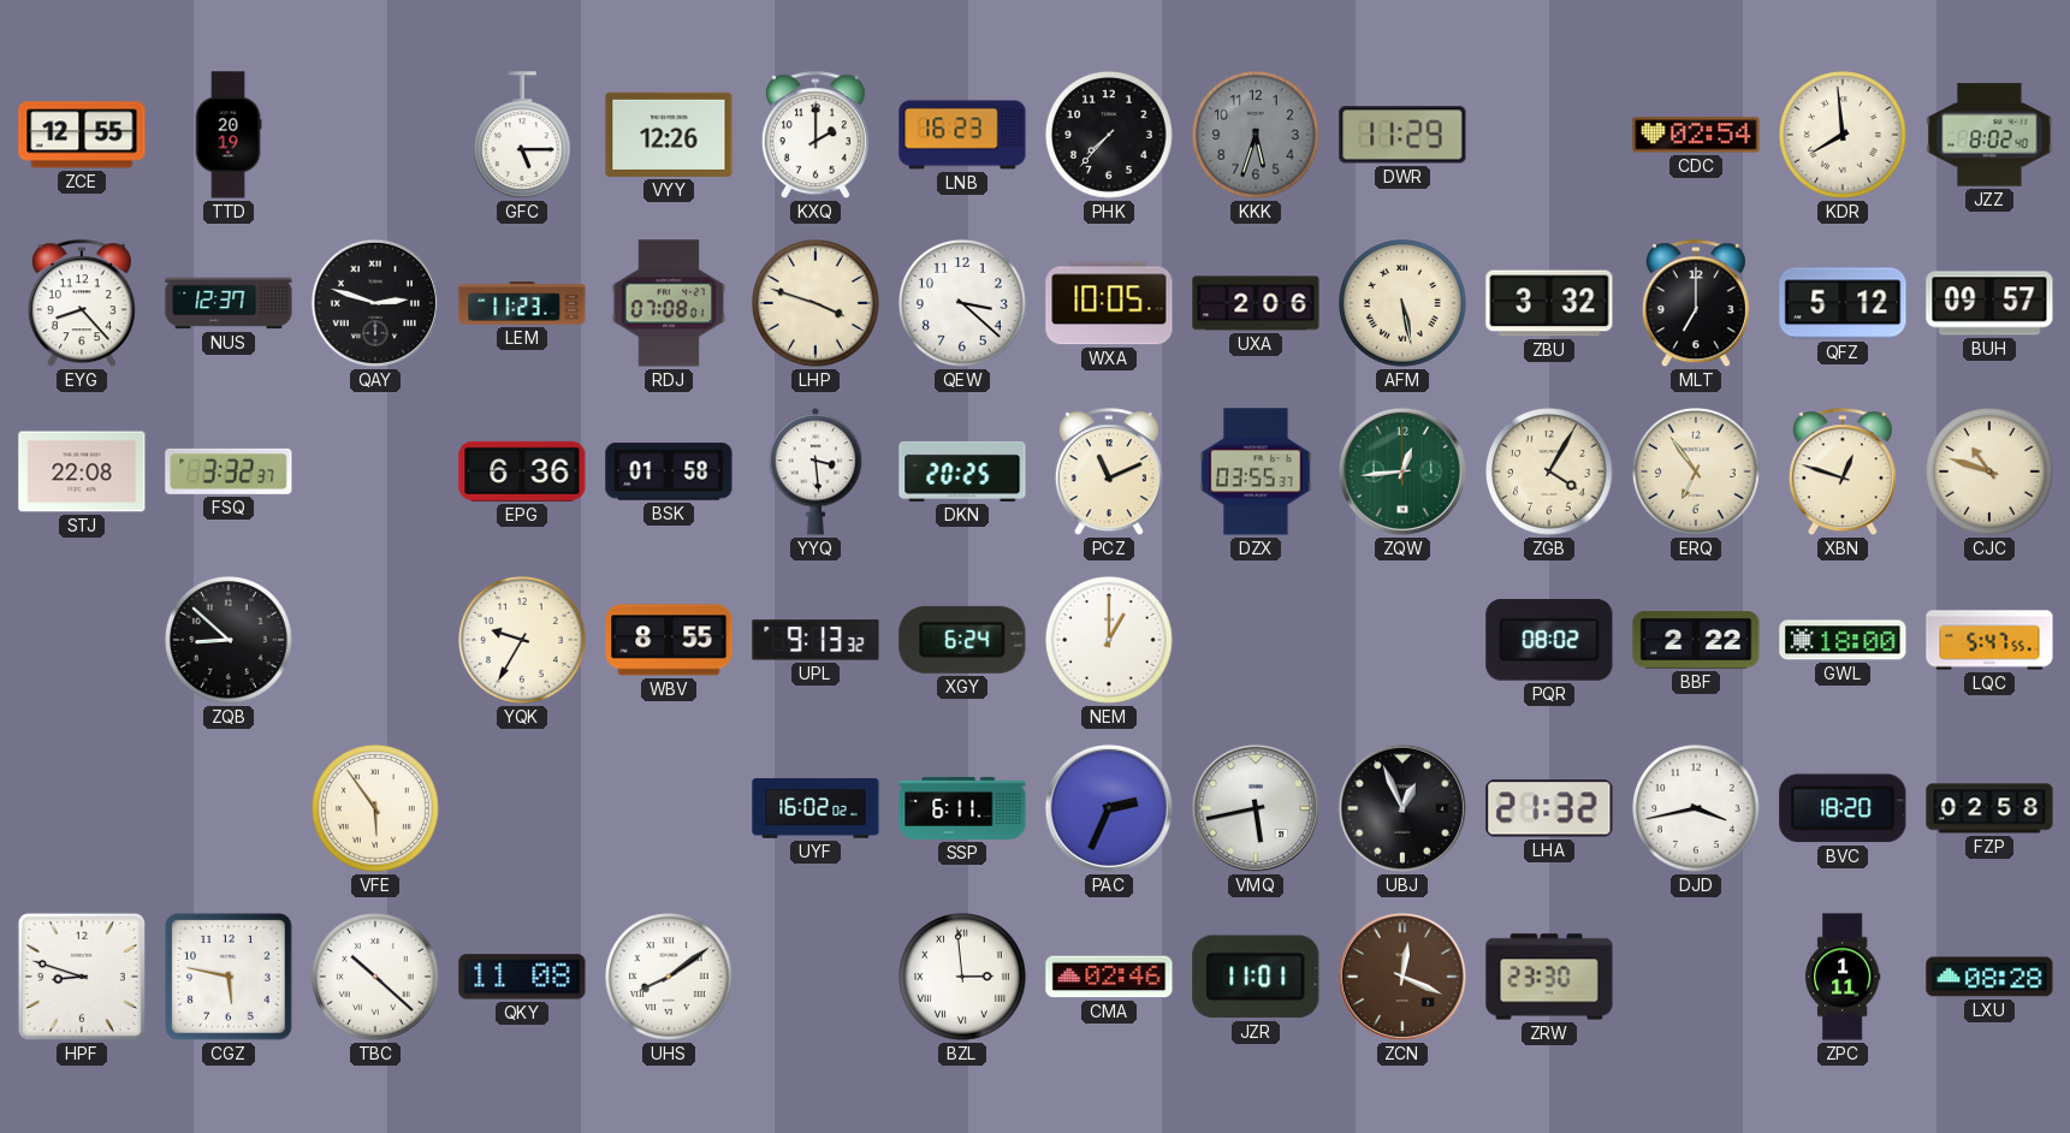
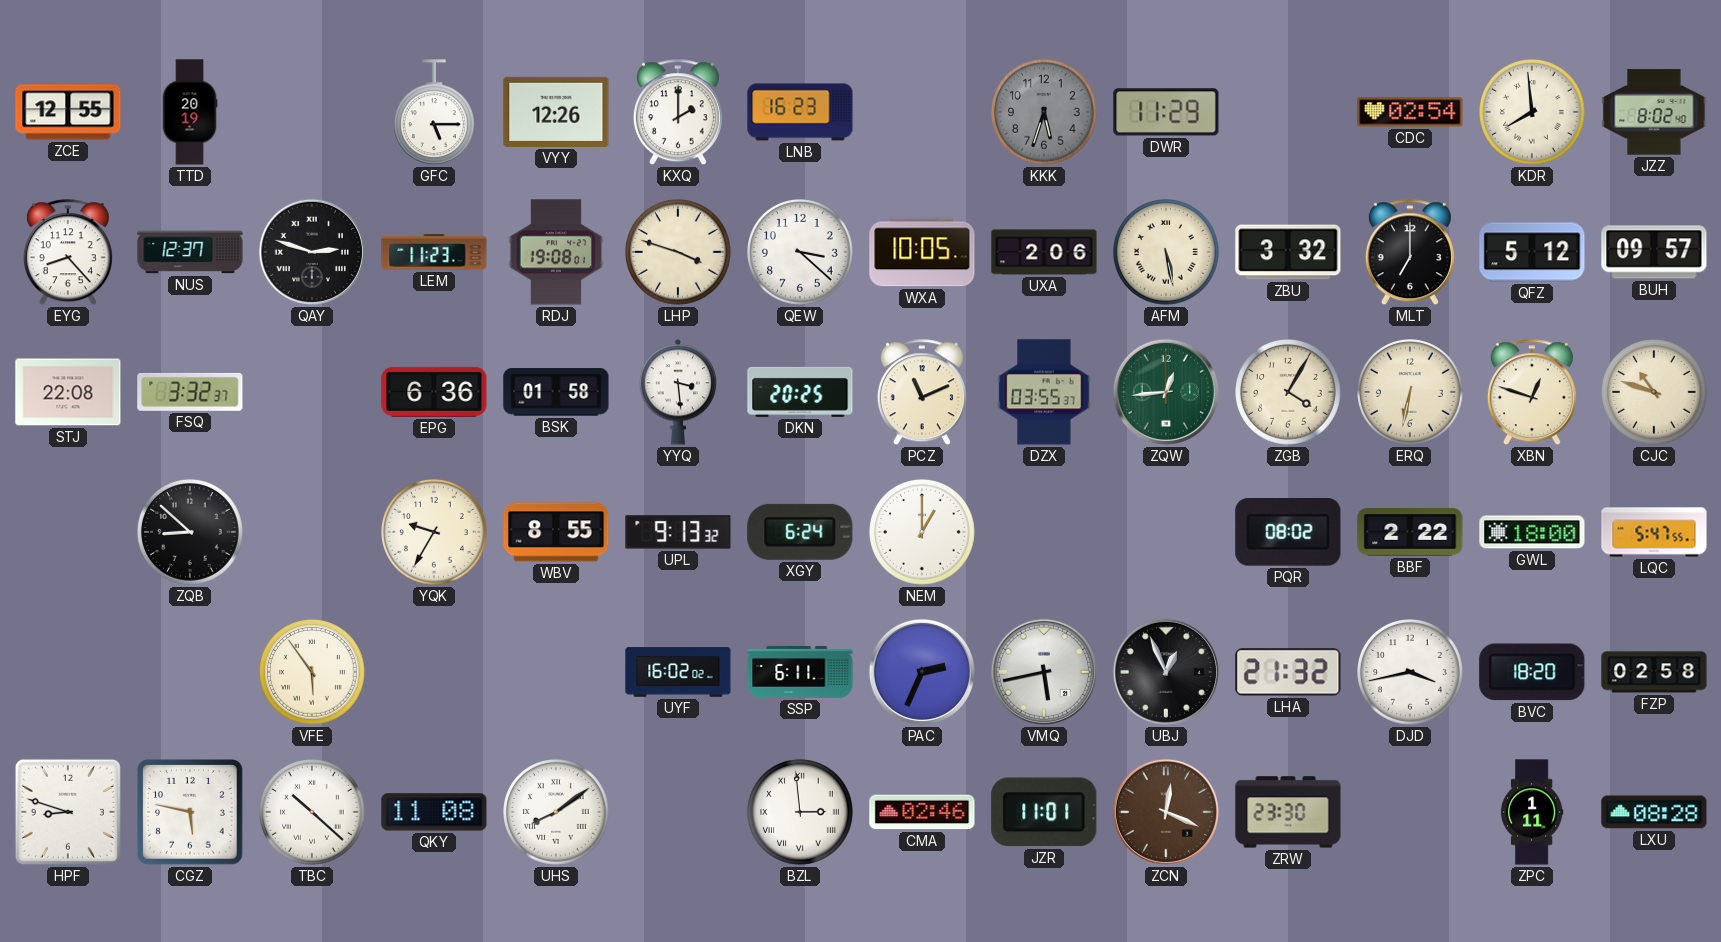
PHK: 7:37 -> none
RDJ: 07:08 -> 19:08
ERQ: 6:54 -> 6:32
